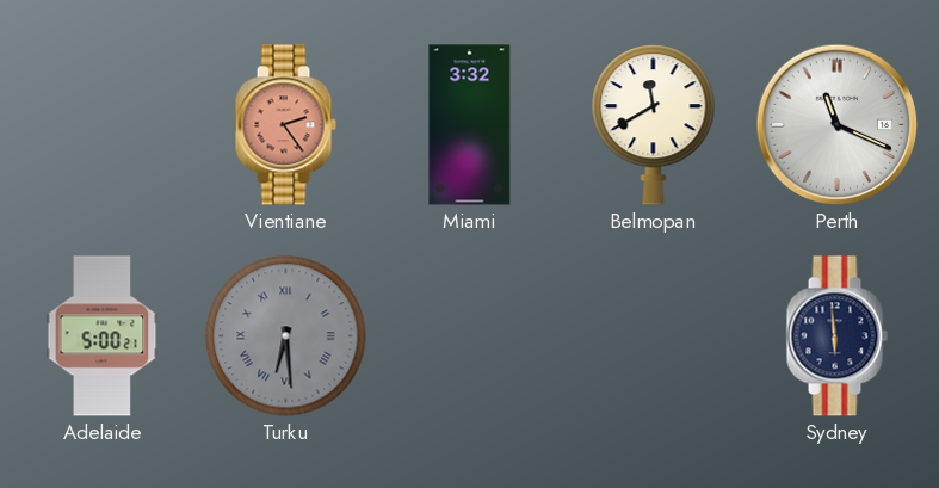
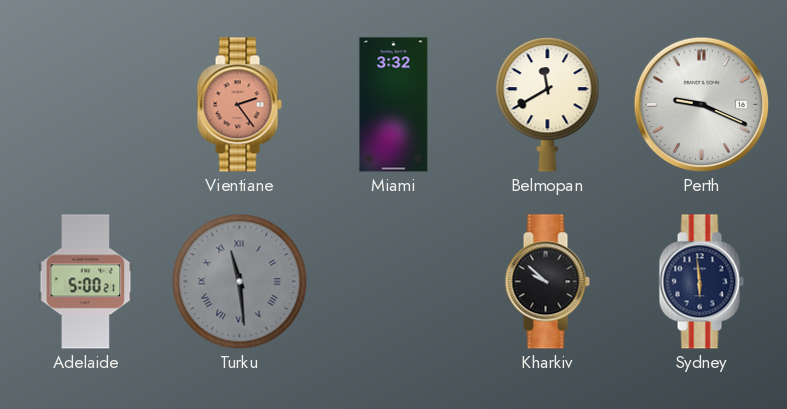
Perth: 11:19 -> 9:19
Turku: 6:29 -> 11:29
Kharkiv: none -> 9:52
